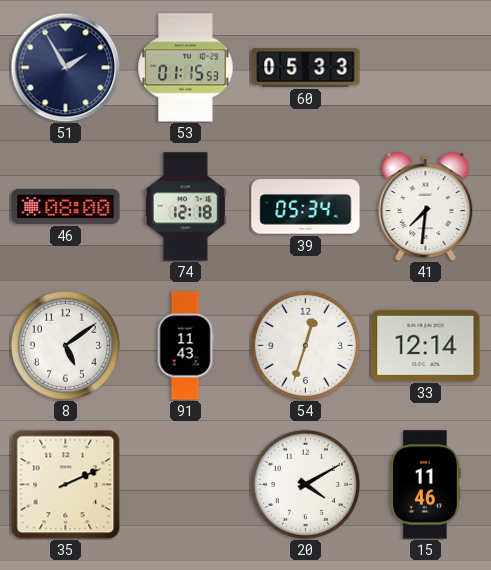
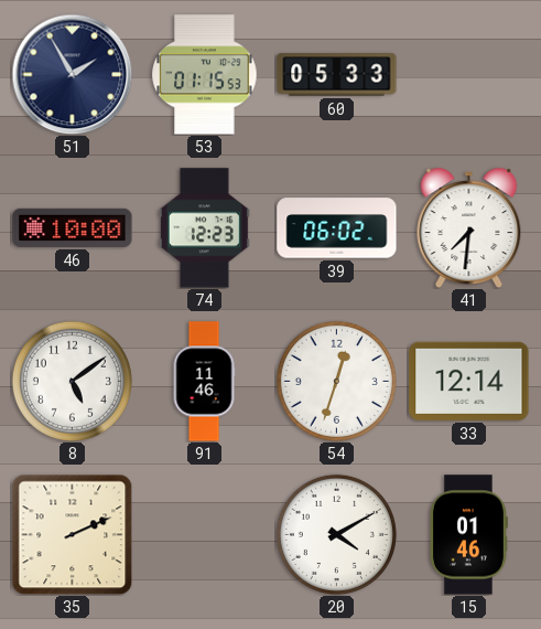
46: 08:00 -> 10:00
74: 12:18 -> 12:23
39: 05:34 -> 06:02
91: 11:43 -> 11:46
15: 11:46 -> 01:46
